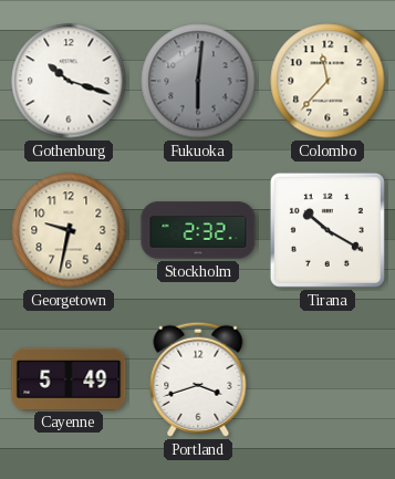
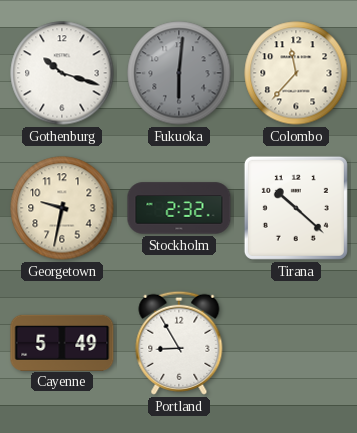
Tirana: 10:20 -> 10:22
Portland: 3:42 -> 8:55
